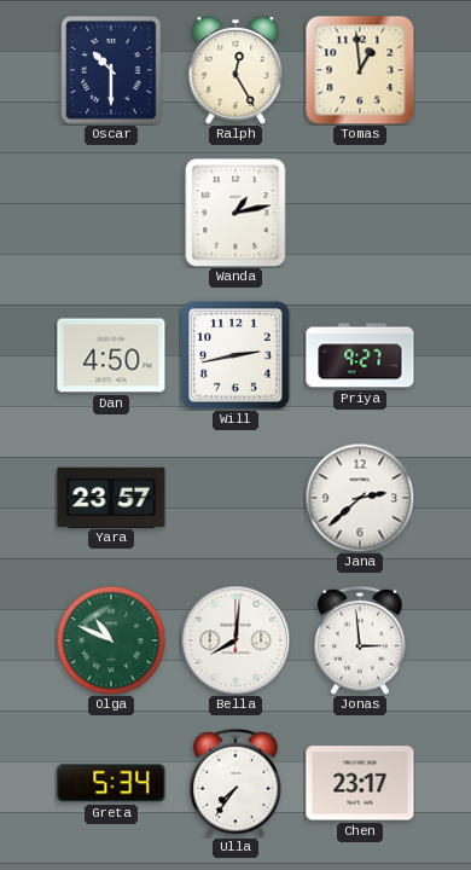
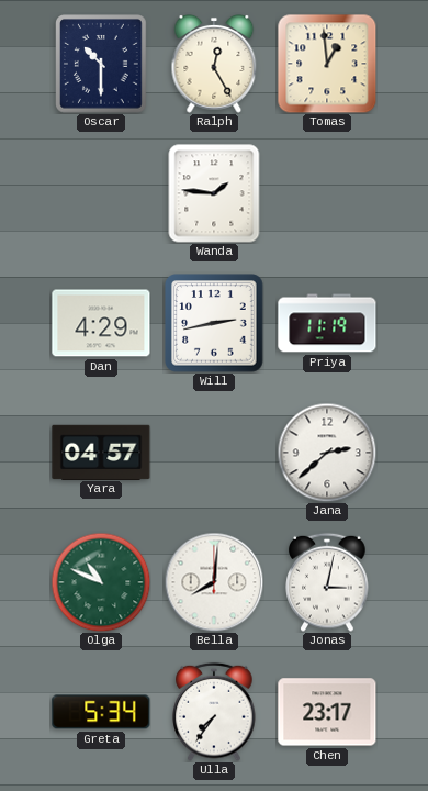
Wanda: 1:13 -> 1:46
Dan: 4:50 -> 4:29
Priya: 9:27 -> 11:19
Yara: 23:57 -> 04:57
Jonas: 2:59 -> 3:02
